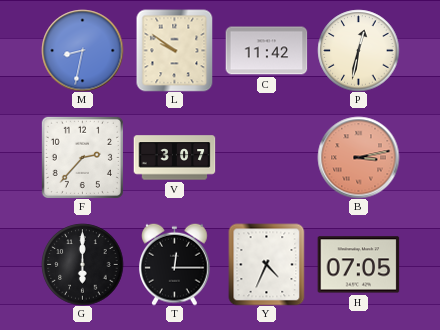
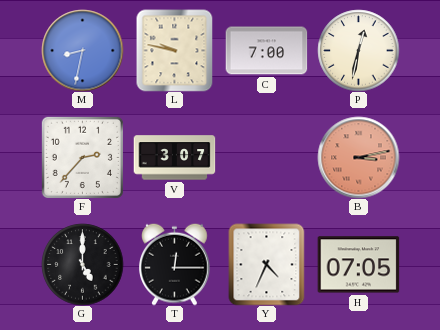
L: 9:51 -> 9:47
C: 11:42 -> 7:00
G: 6:00 -> 5:00
